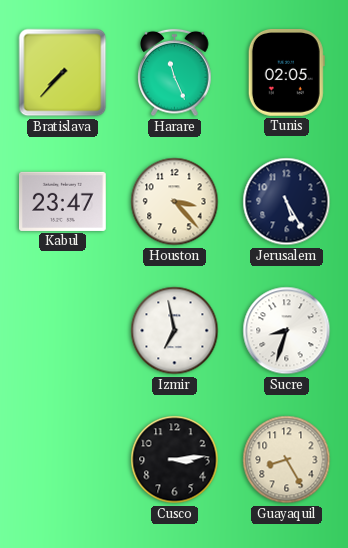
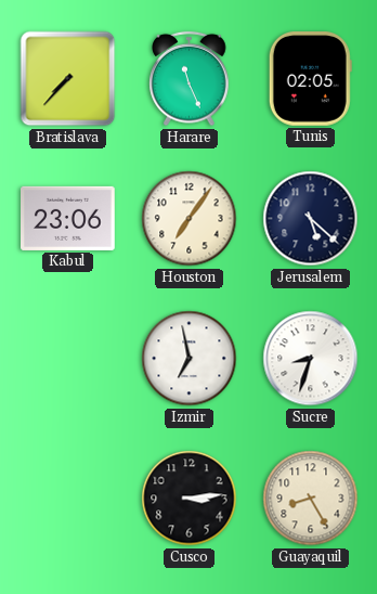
Kabul: 23:47 -> 23:06
Houston: 3:23 -> 7:06
Jerusalem: 5:25 -> 5:22
